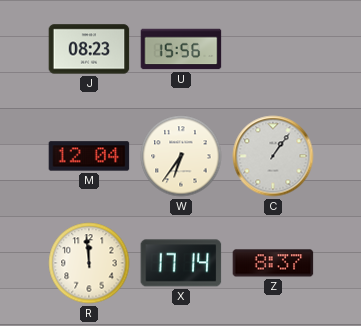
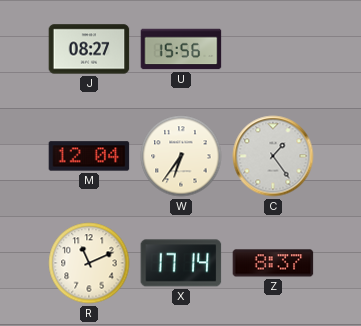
J: 08:23 -> 08:27
C: 1:06 -> 1:24
R: 11:59 -> 11:11
